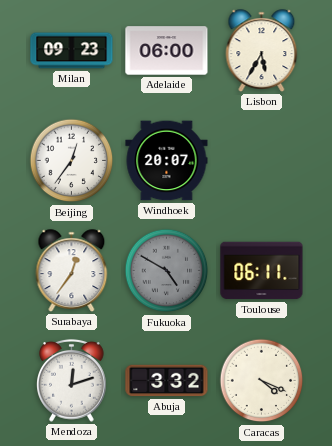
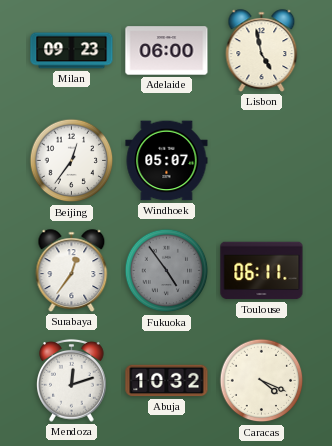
Lisbon: 5:35 -> 4:58
Windhoek: 20:07 -> 05:07
Fukuoka: 4:50 -> 4:54
Abuja: 3:32 -> 10:32
